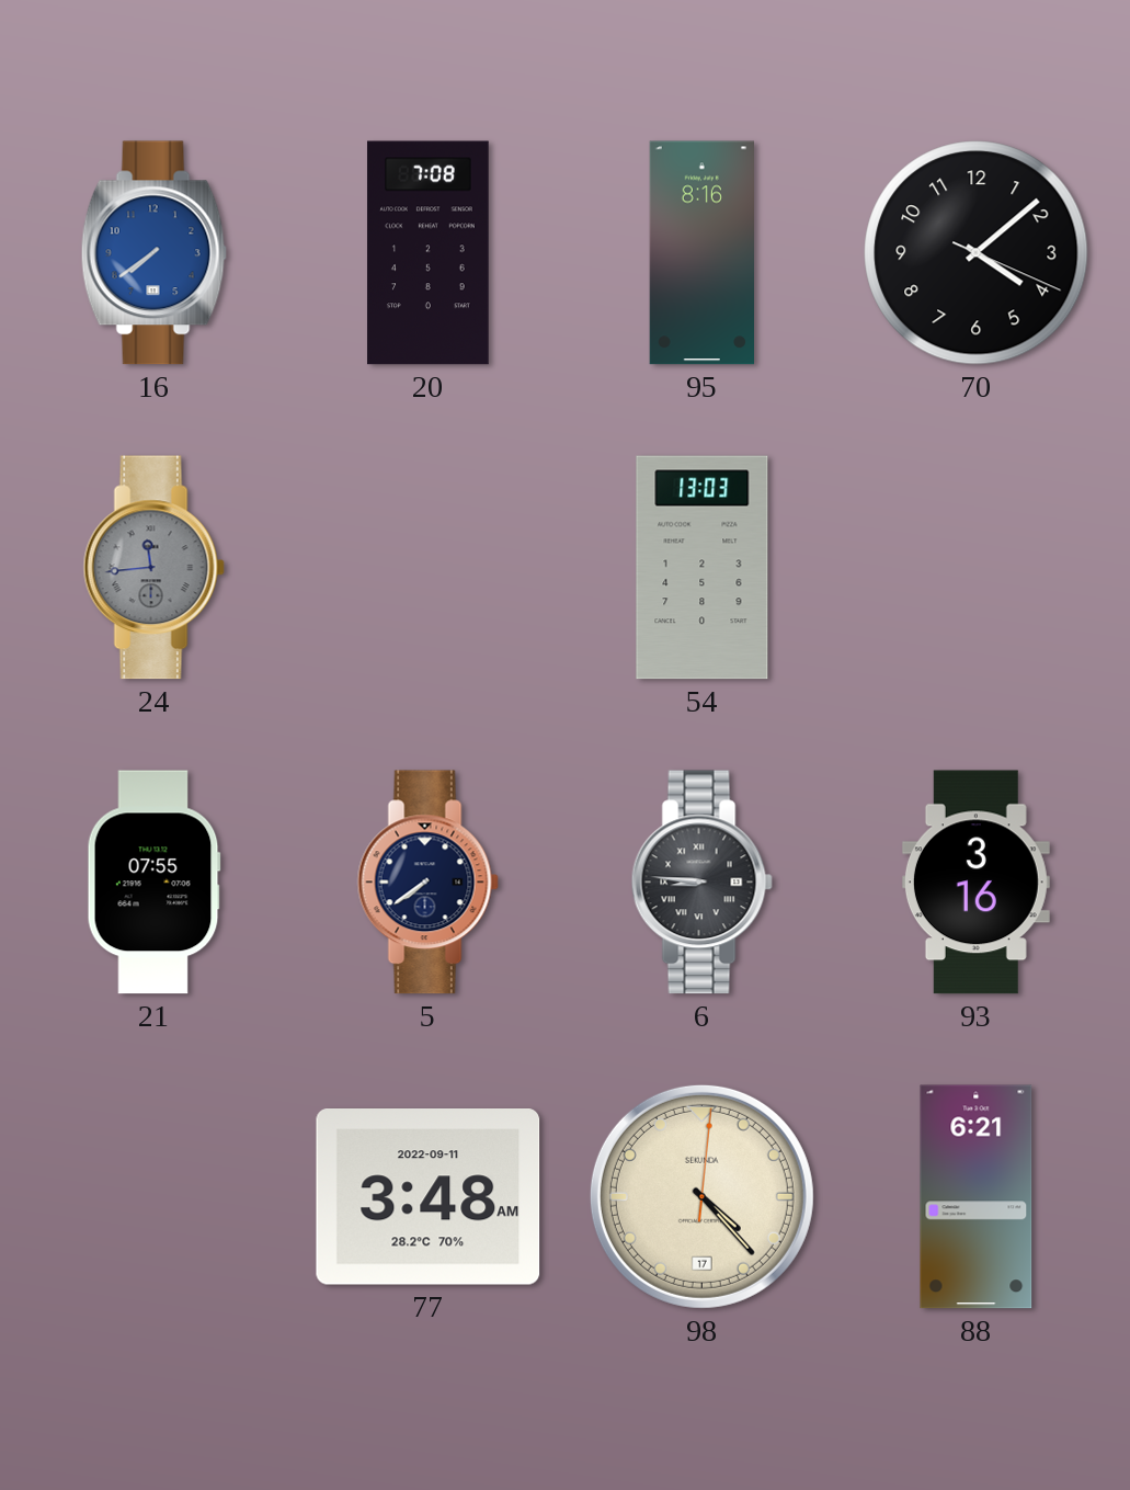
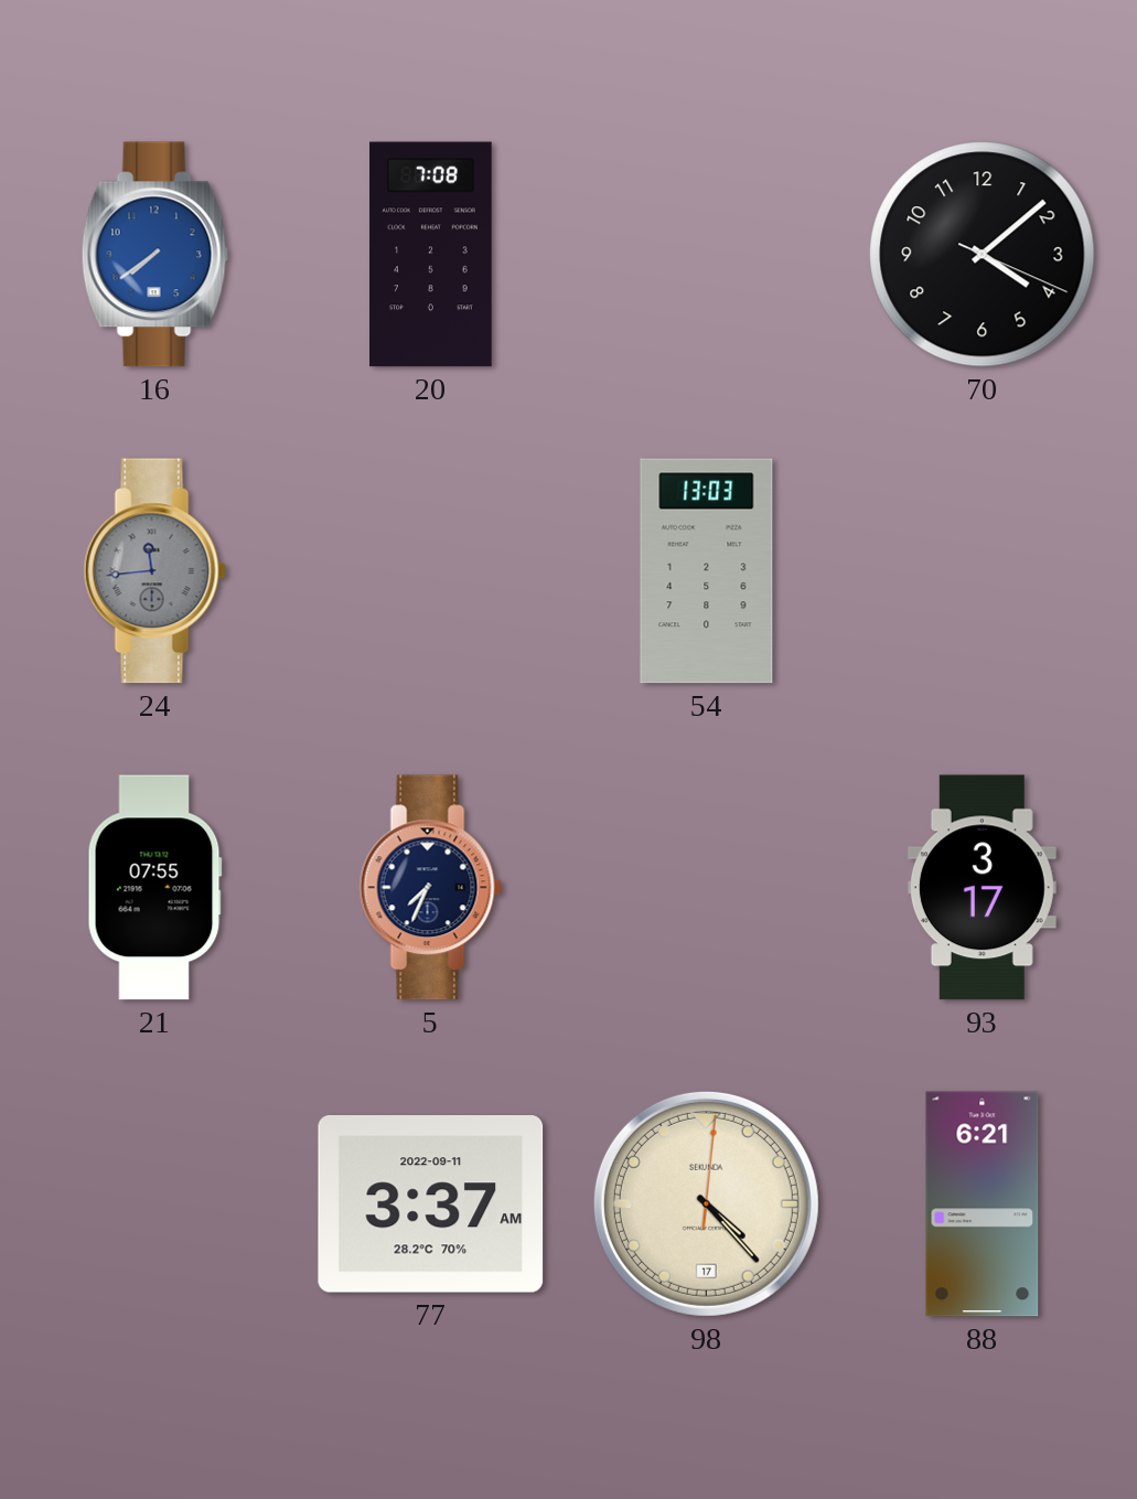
95: 8:16 -> none
5: 7:39 -> 7:34
6: 8:46 -> none
93: 3:16 -> 3:17
77: 3:48 -> 3:37
